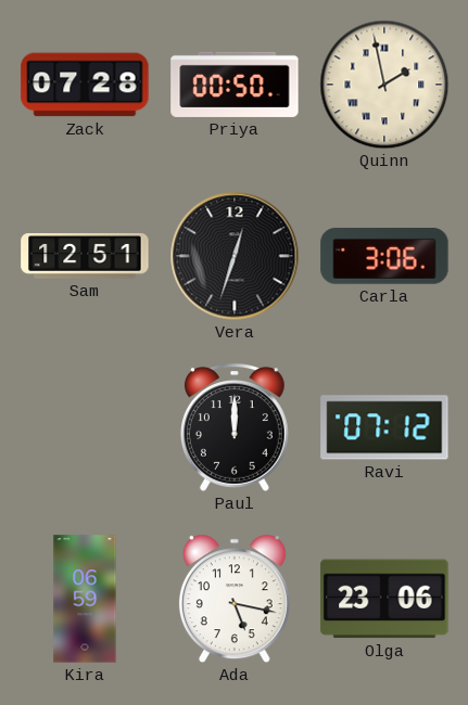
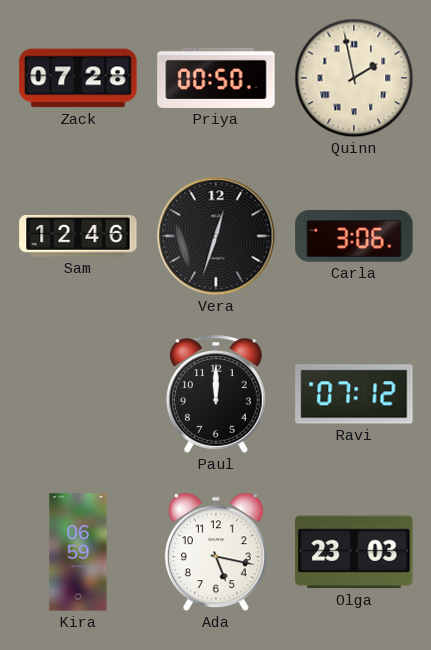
Sam: 12:51 -> 12:46
Olga: 23:06 -> 23:03
